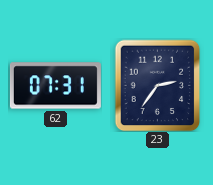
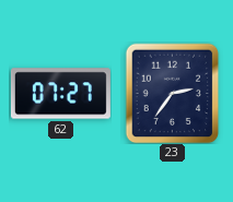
62: 07:31 -> 07:27
